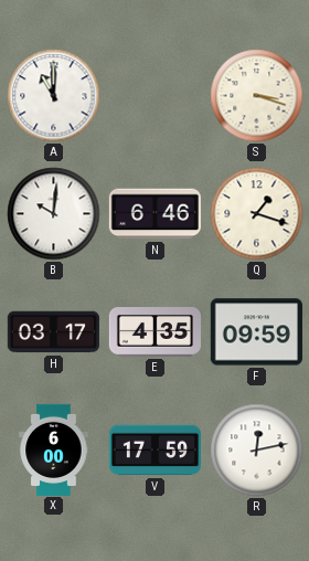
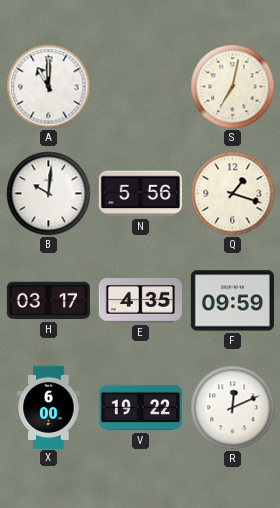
S: 3:18 -> 7:02
N: 6:46 -> 5:56
V: 17:59 -> 19:22
R: 12:13 -> 12:11
